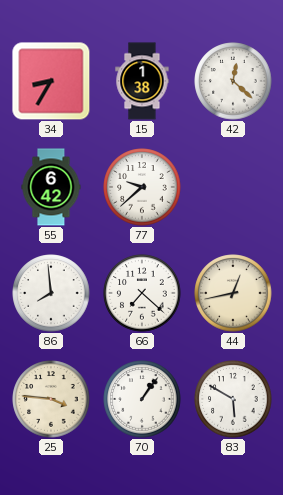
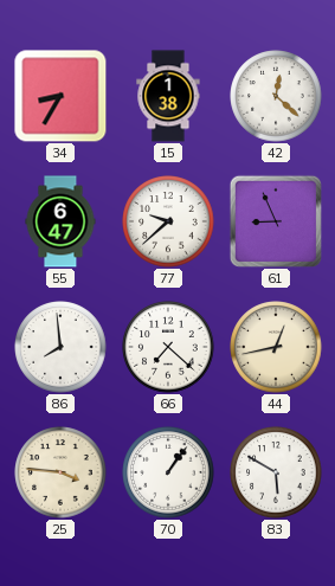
55: 6:42 -> 6:47
61: none -> 8:56
